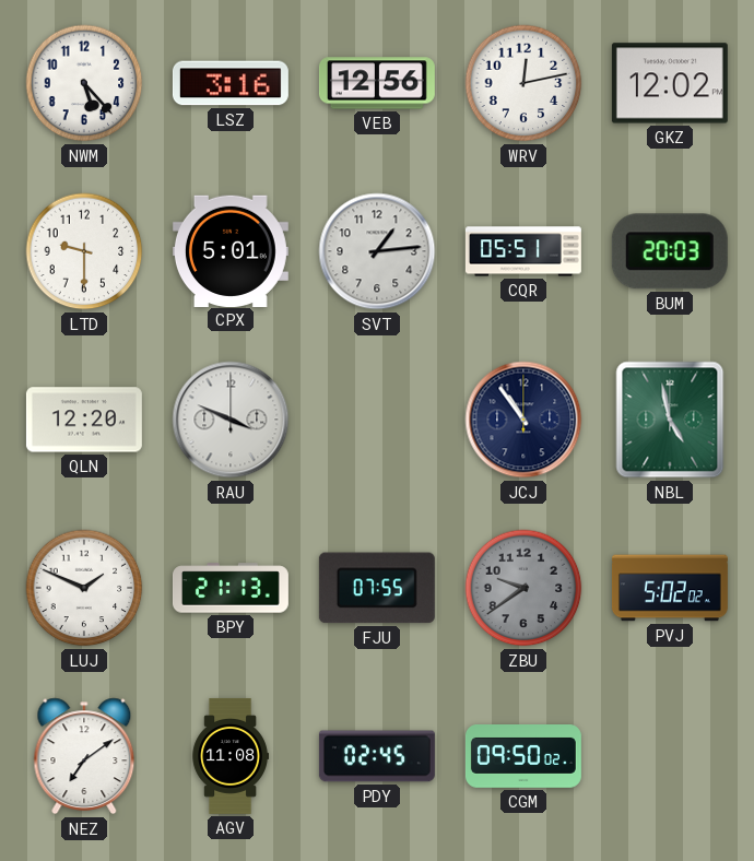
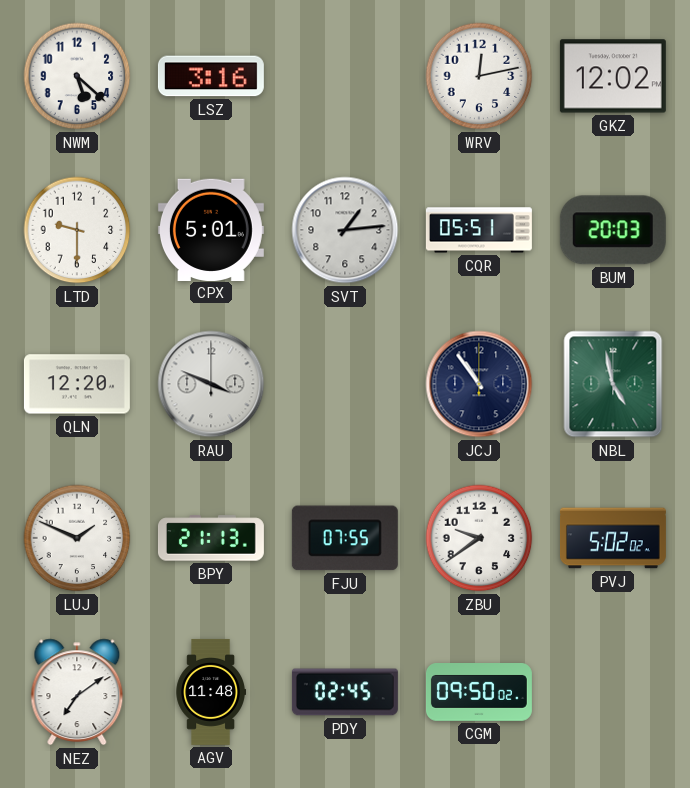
NWM: 5:23 -> 5:22
VEB: 12:56 -> none
ZBU dial: grey -> white
AGV: 11:08 -> 11:48
